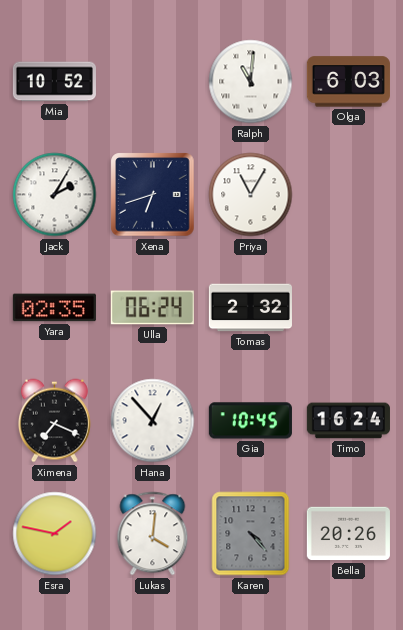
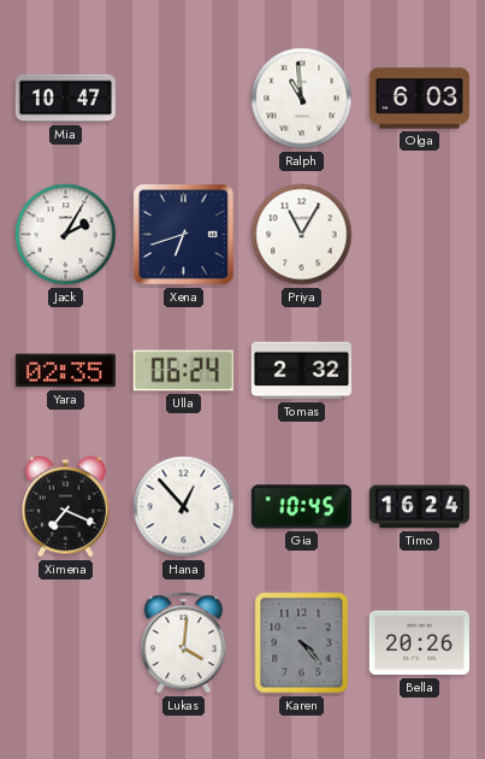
Mia: 10:52 -> 10:47
Ralph: 11:01 -> 10:59
Esra: 1:47 -> none
